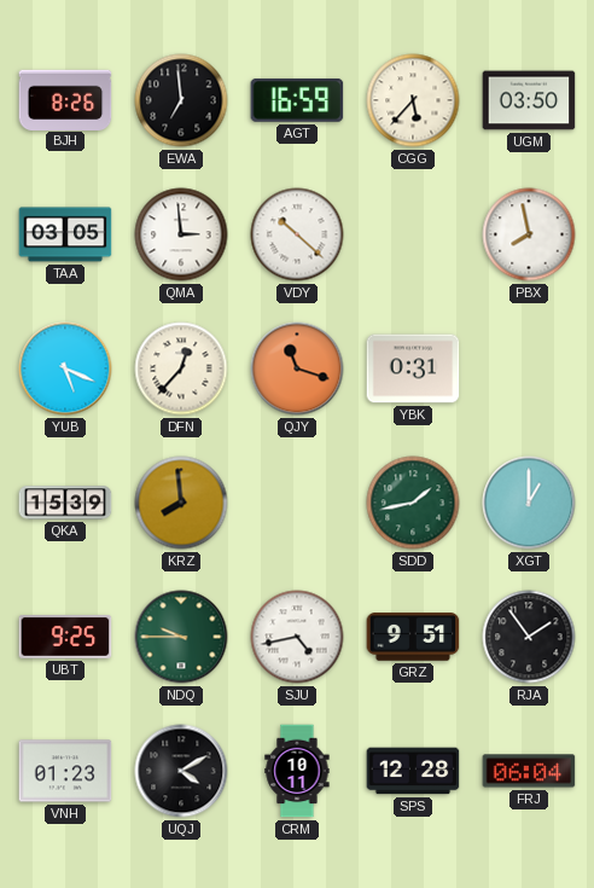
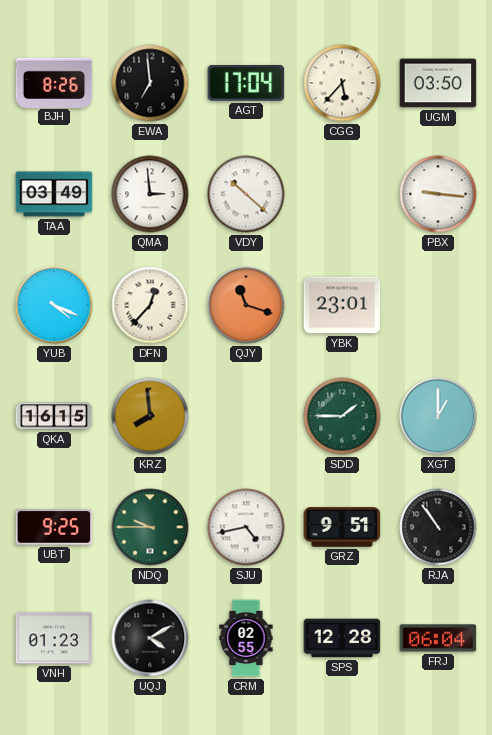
AGT: 16:59 -> 17:04
TAA: 03:05 -> 03:49
PBX: 7:58 -> 9:16
YUB: 5:19 -> 4:19
YBK: 0:31 -> 23:01
QKA: 15:39 -> 16:15
SDD: 1:43 -> 1:45
RJA: 1:54 -> 10:54
CRM: 10:11 -> 02:55
